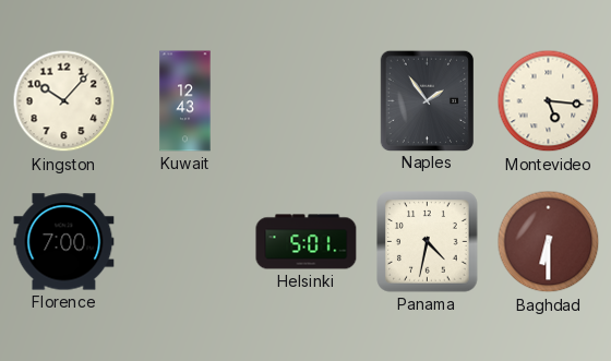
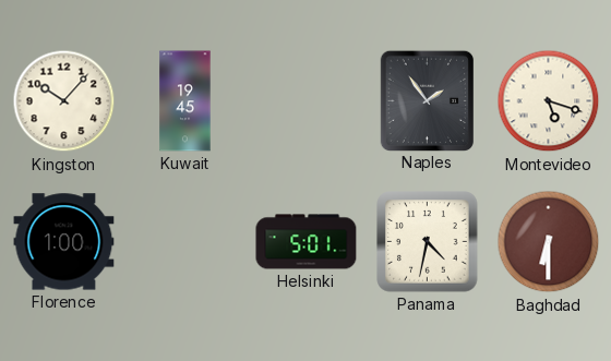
Kuwait: 12:43 -> 19:45
Montevideo: 5:16 -> 5:18
Florence: 7:00 -> 1:00
